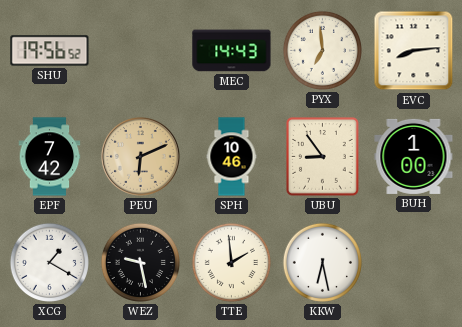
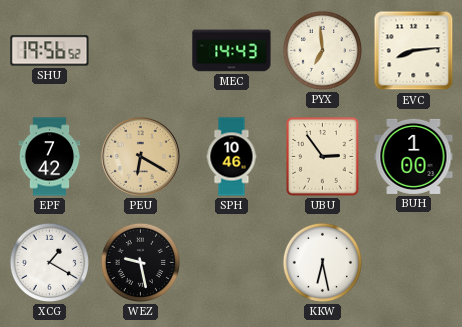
PEU: 6:11 -> 6:20
UBU: 8:54 -> 2:54
TTE: 1:59 -> none
